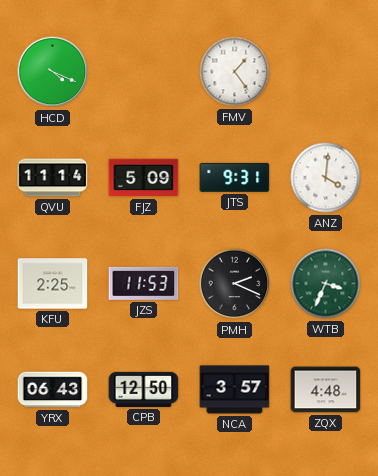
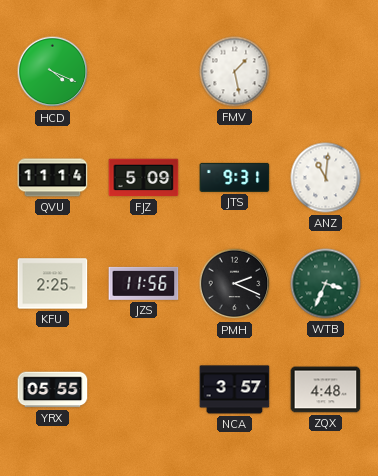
FMV: 1:24 -> 1:28
ANZ: 4:01 -> 11:01
JZS: 11:53 -> 11:56
YRX: 06:43 -> 05:55
CPB: 12:50 -> none
